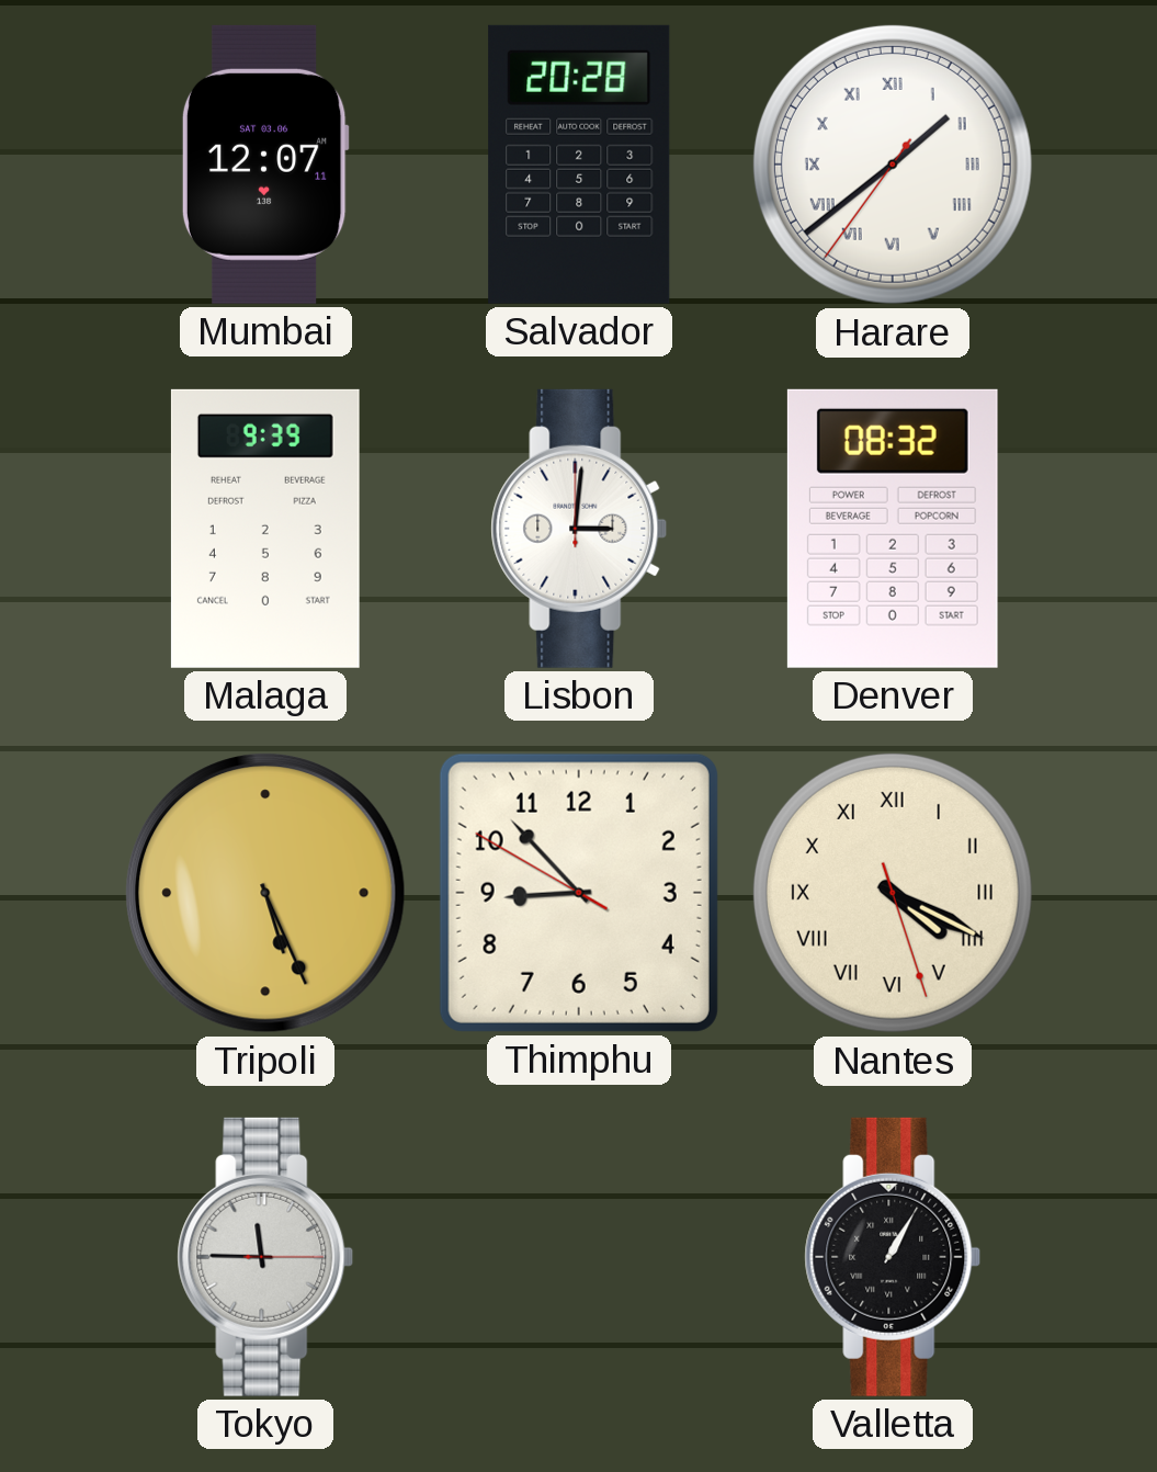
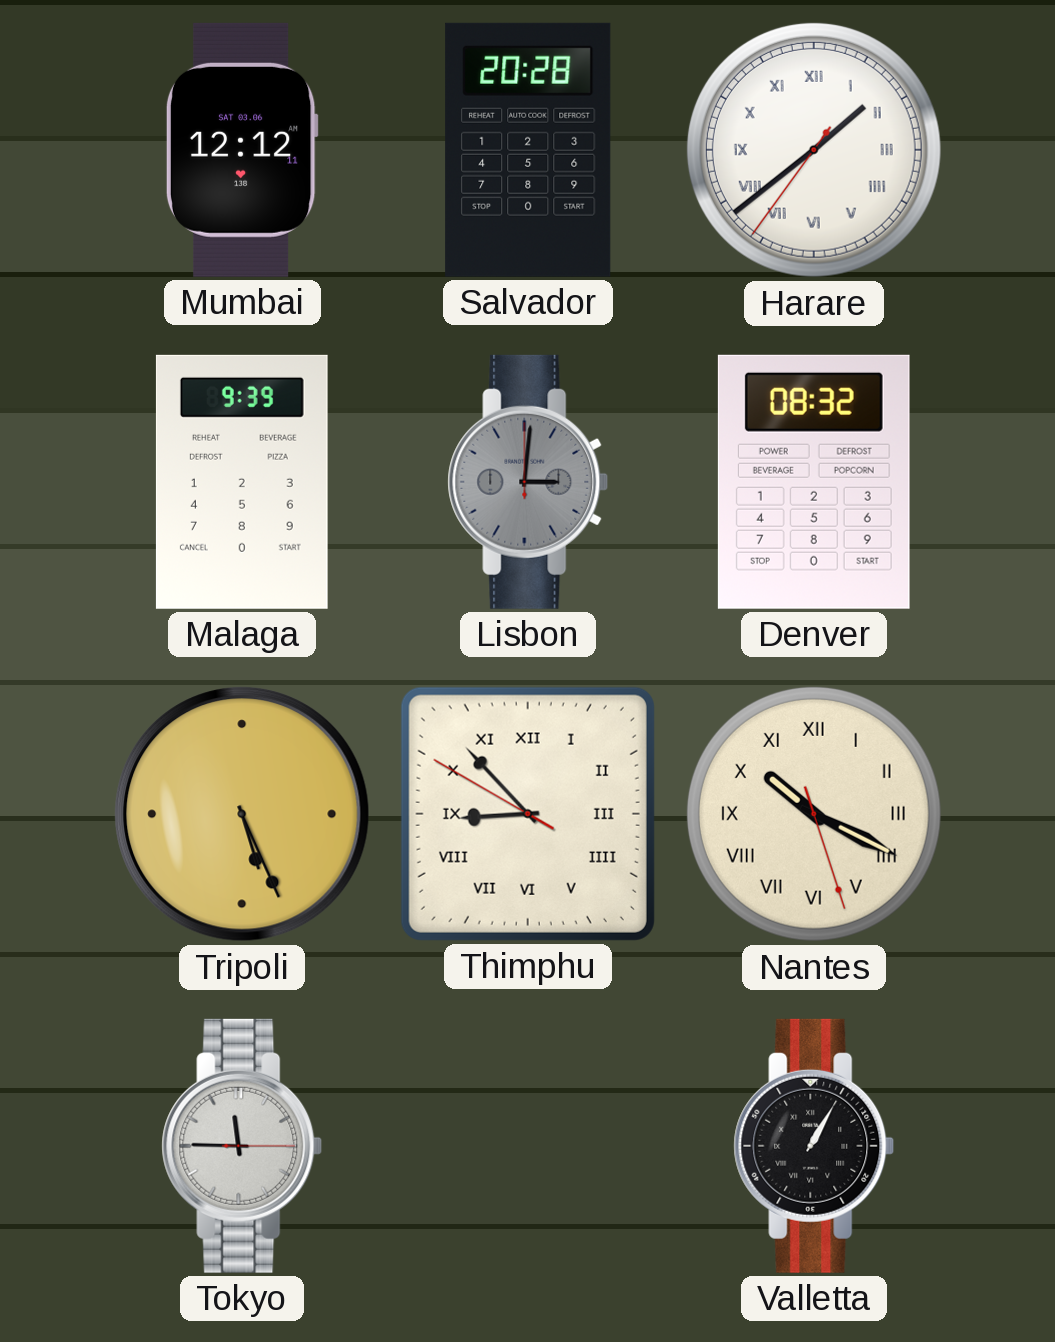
Mumbai: 12:07 -> 12:12
Lisbon dial: white -> grey
Thimphu numerals: Arabic -> Roman
Nantes: 4:19 -> 10:19
